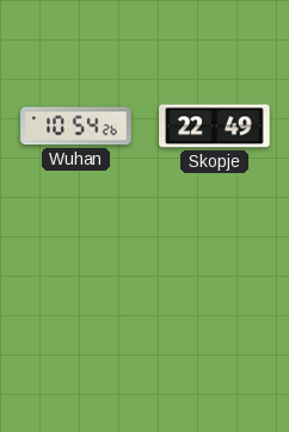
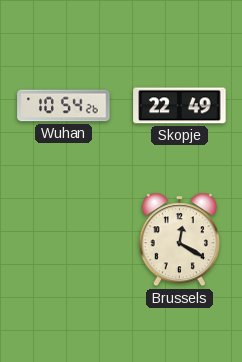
Brussels: none -> 12:20
